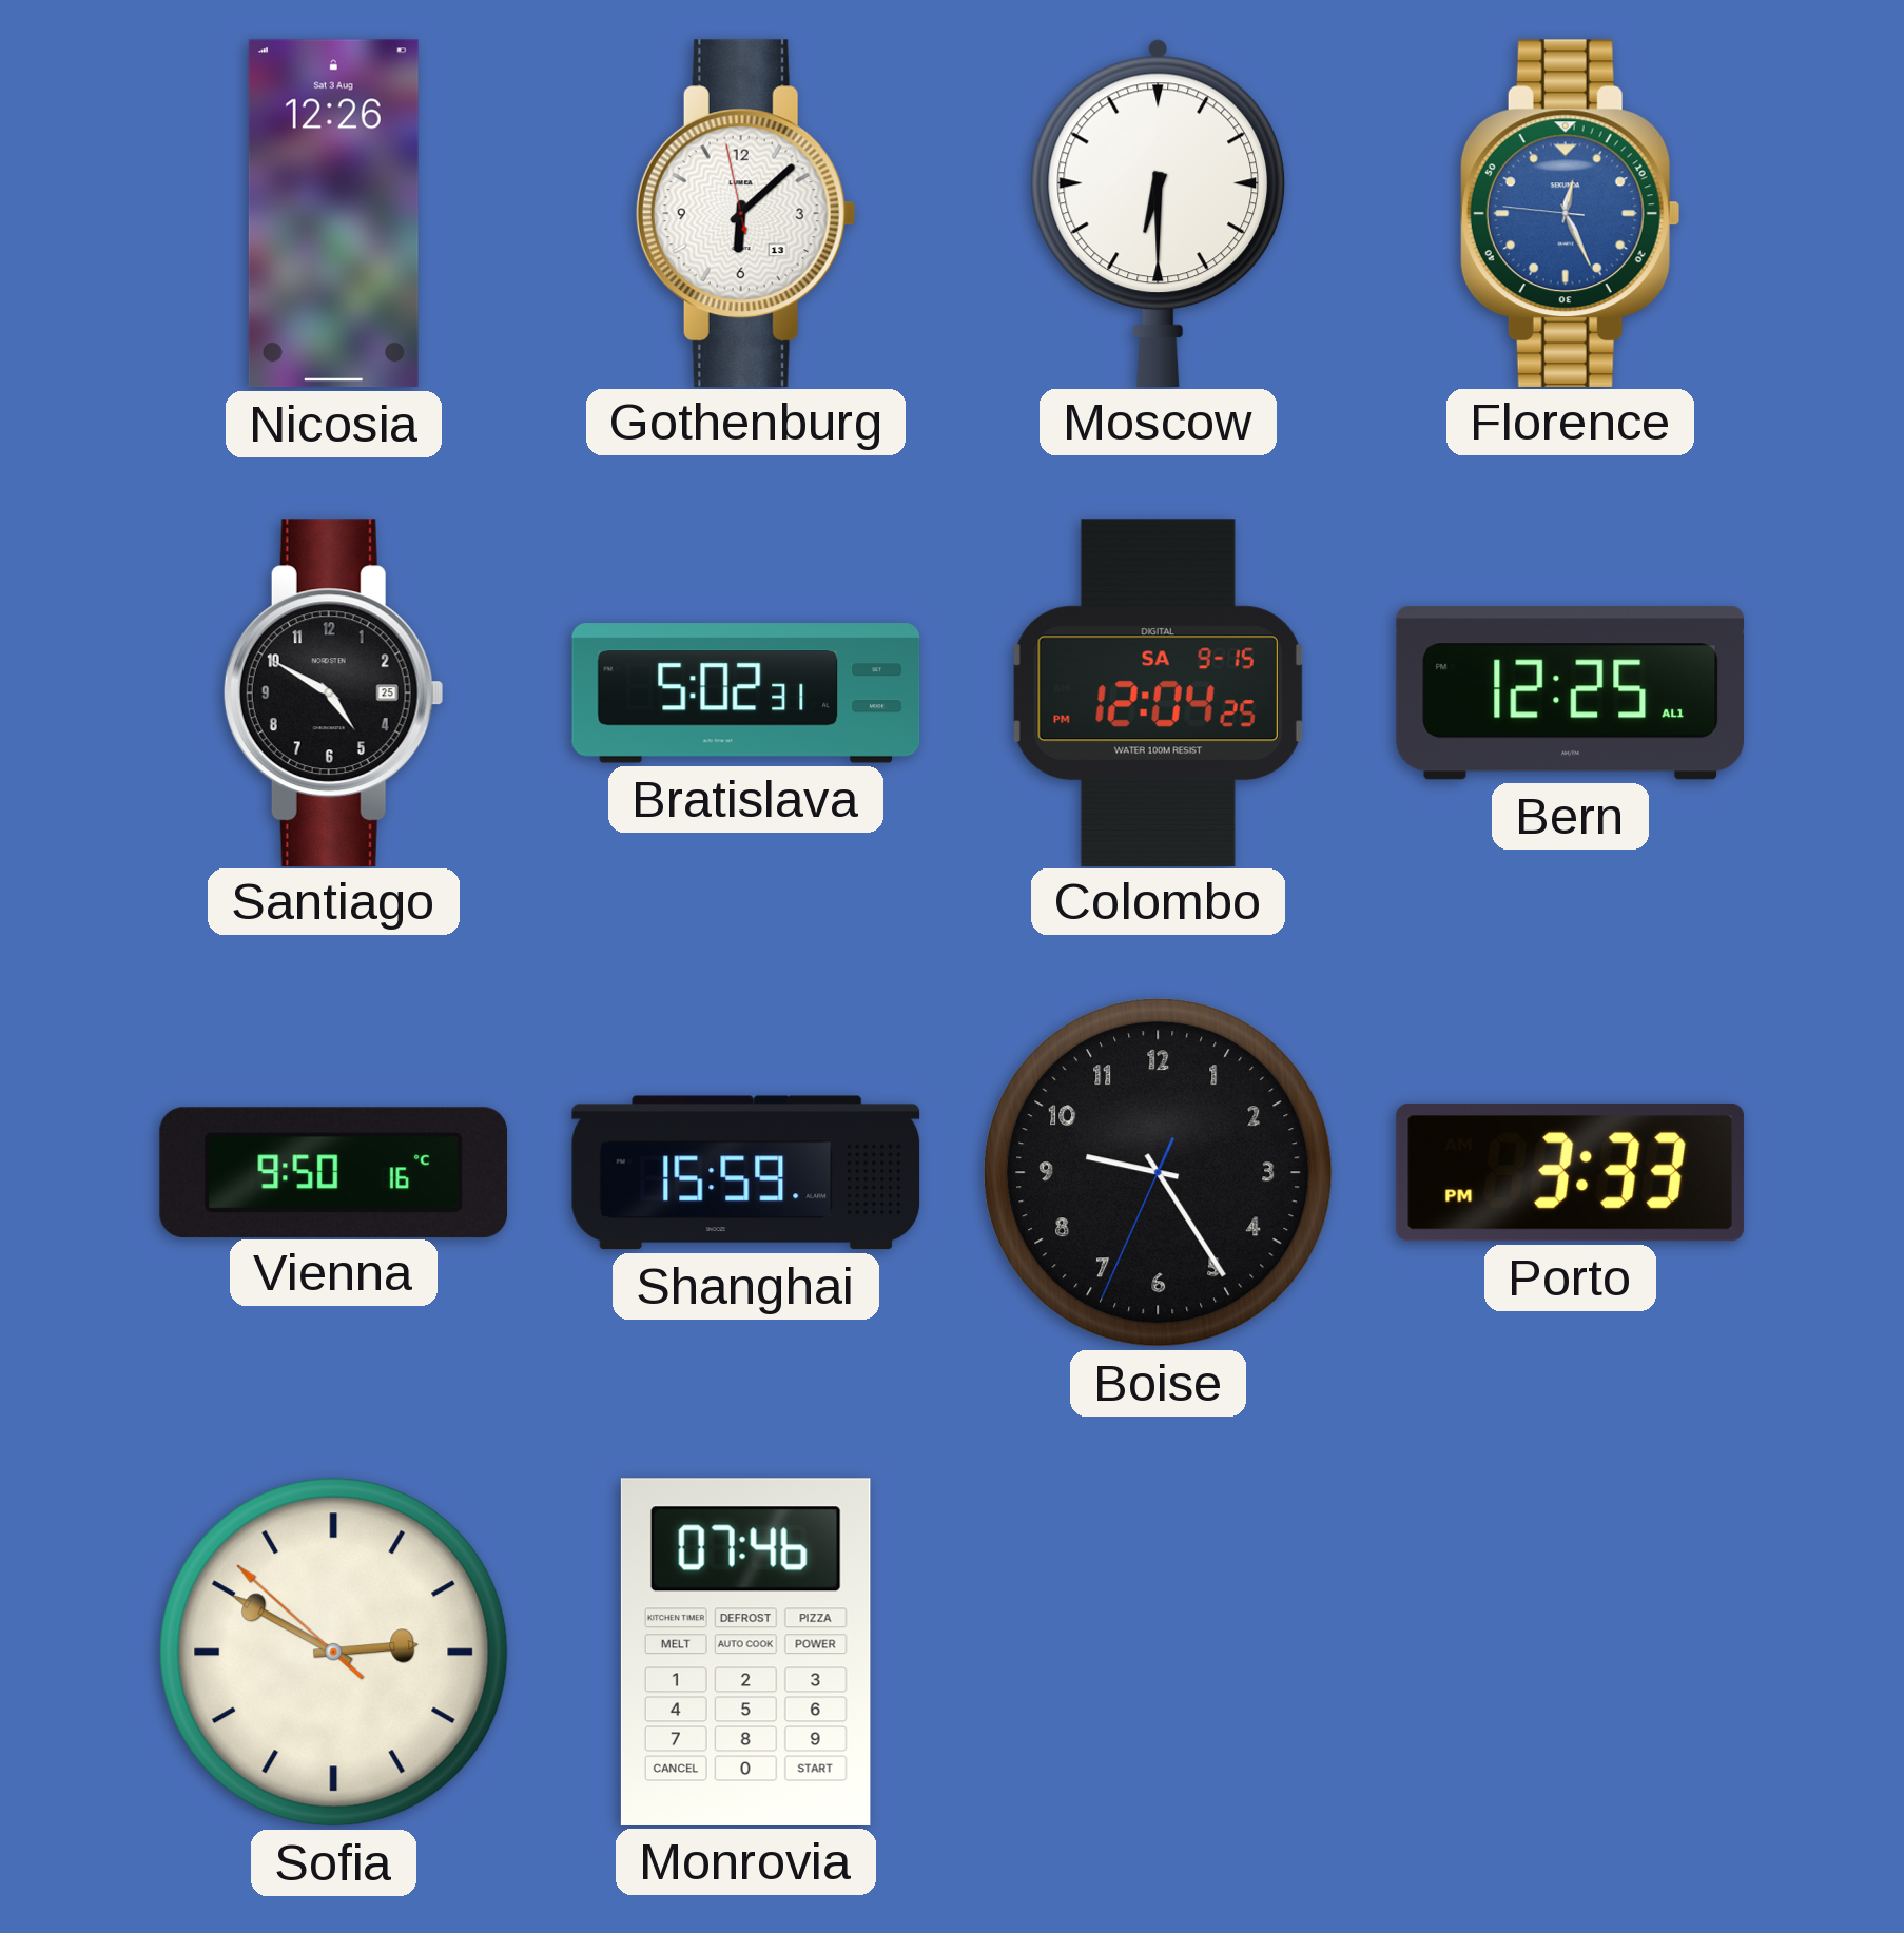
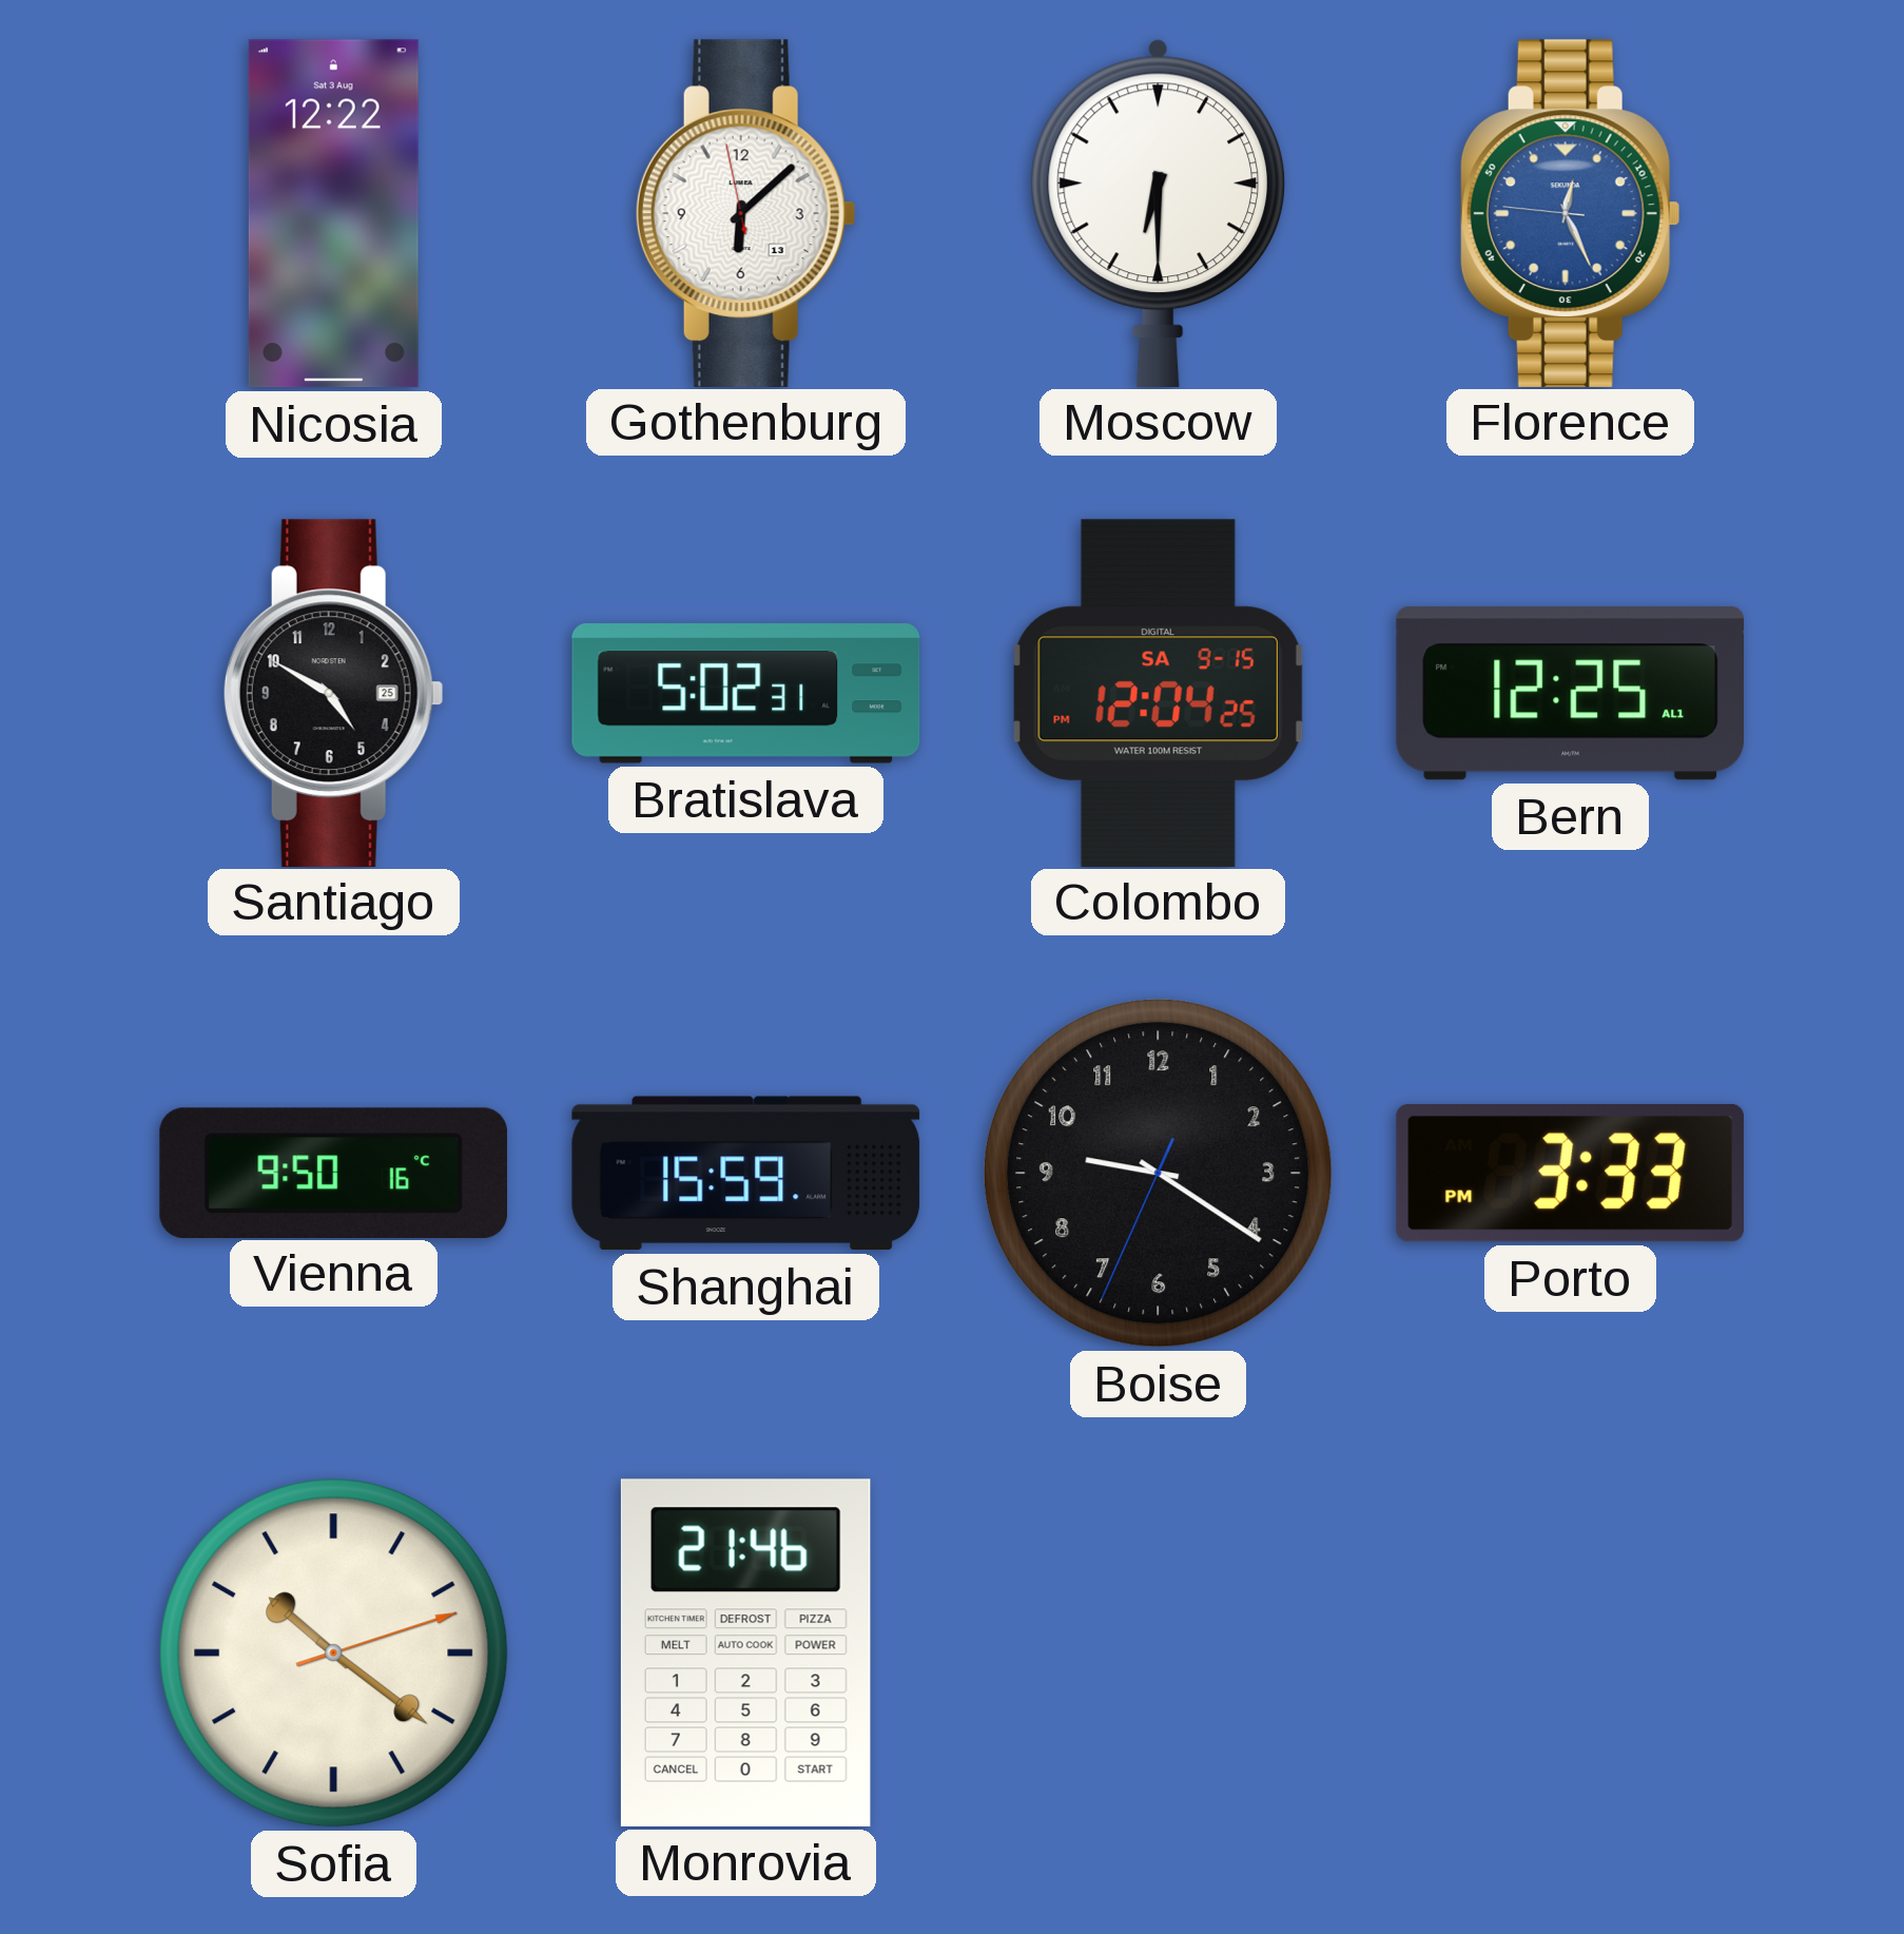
Nicosia: 12:26 -> 12:22
Boise: 9:24 -> 9:20
Sofia: 2:49 -> 10:21
Monrovia: 07:46 -> 21:46
